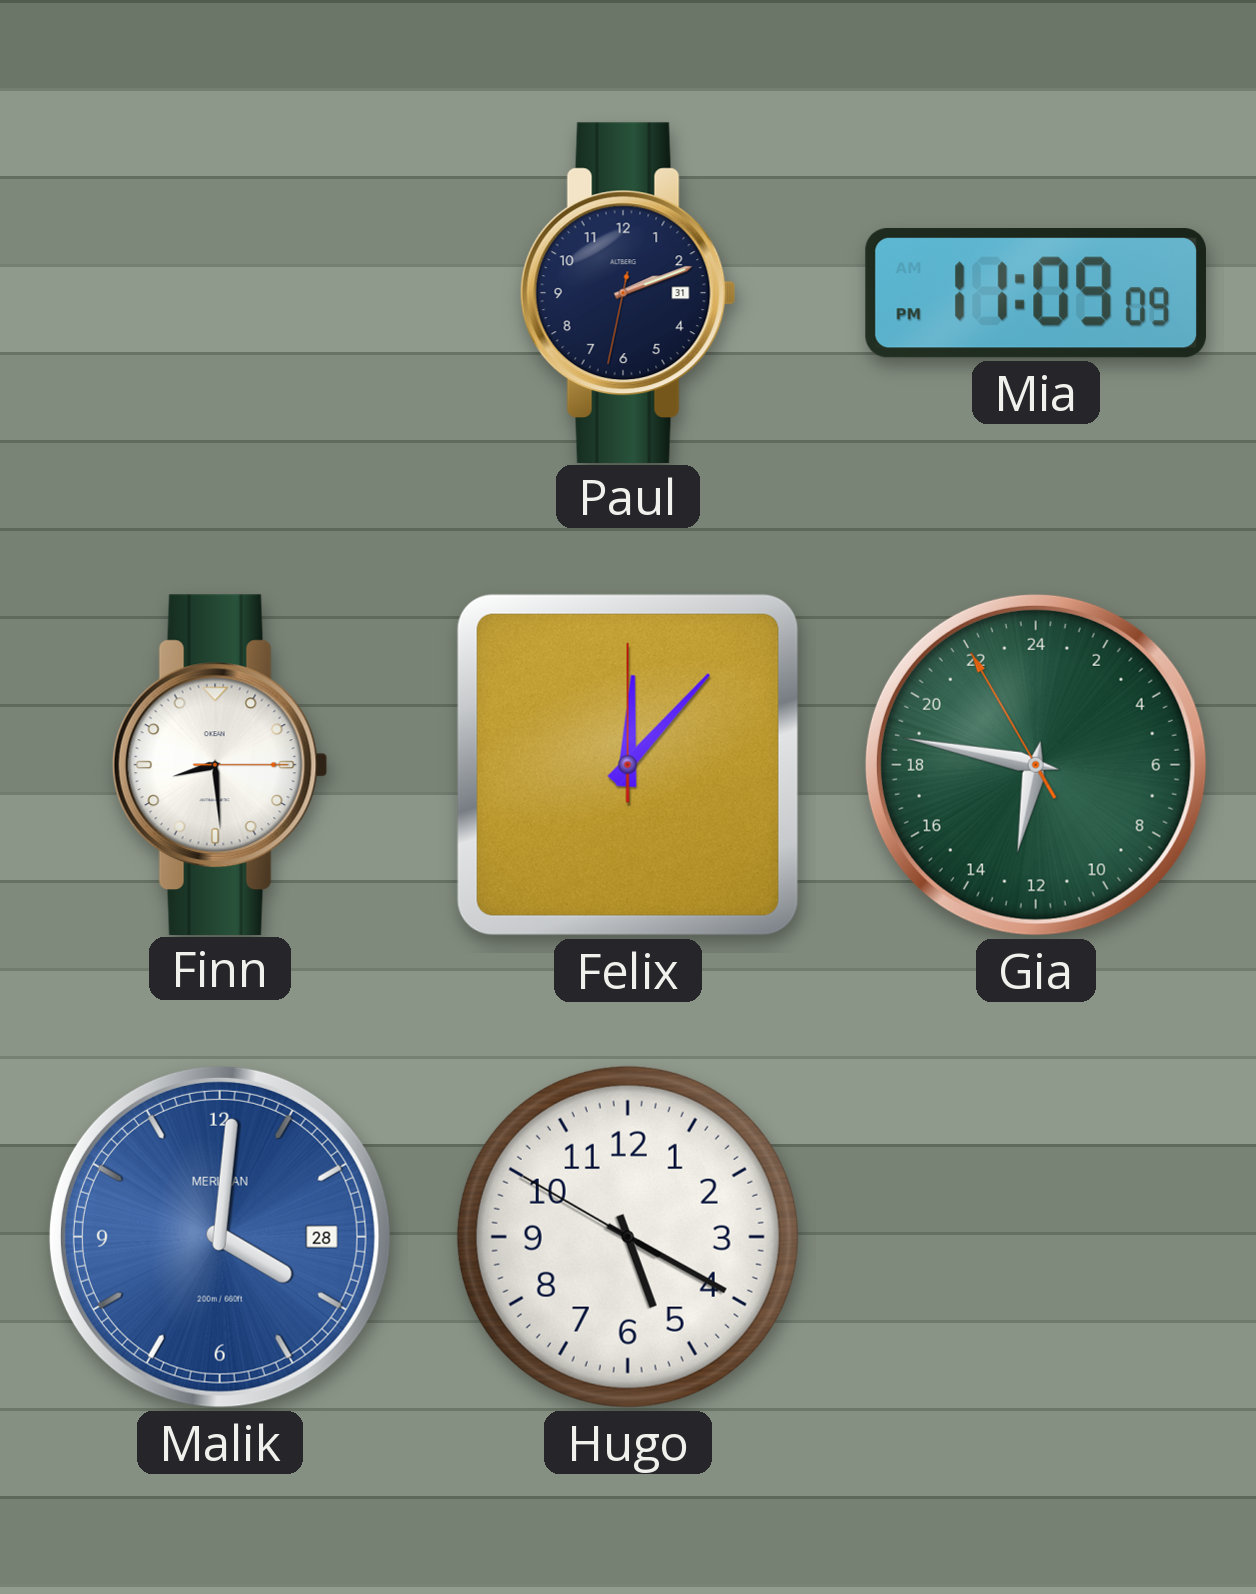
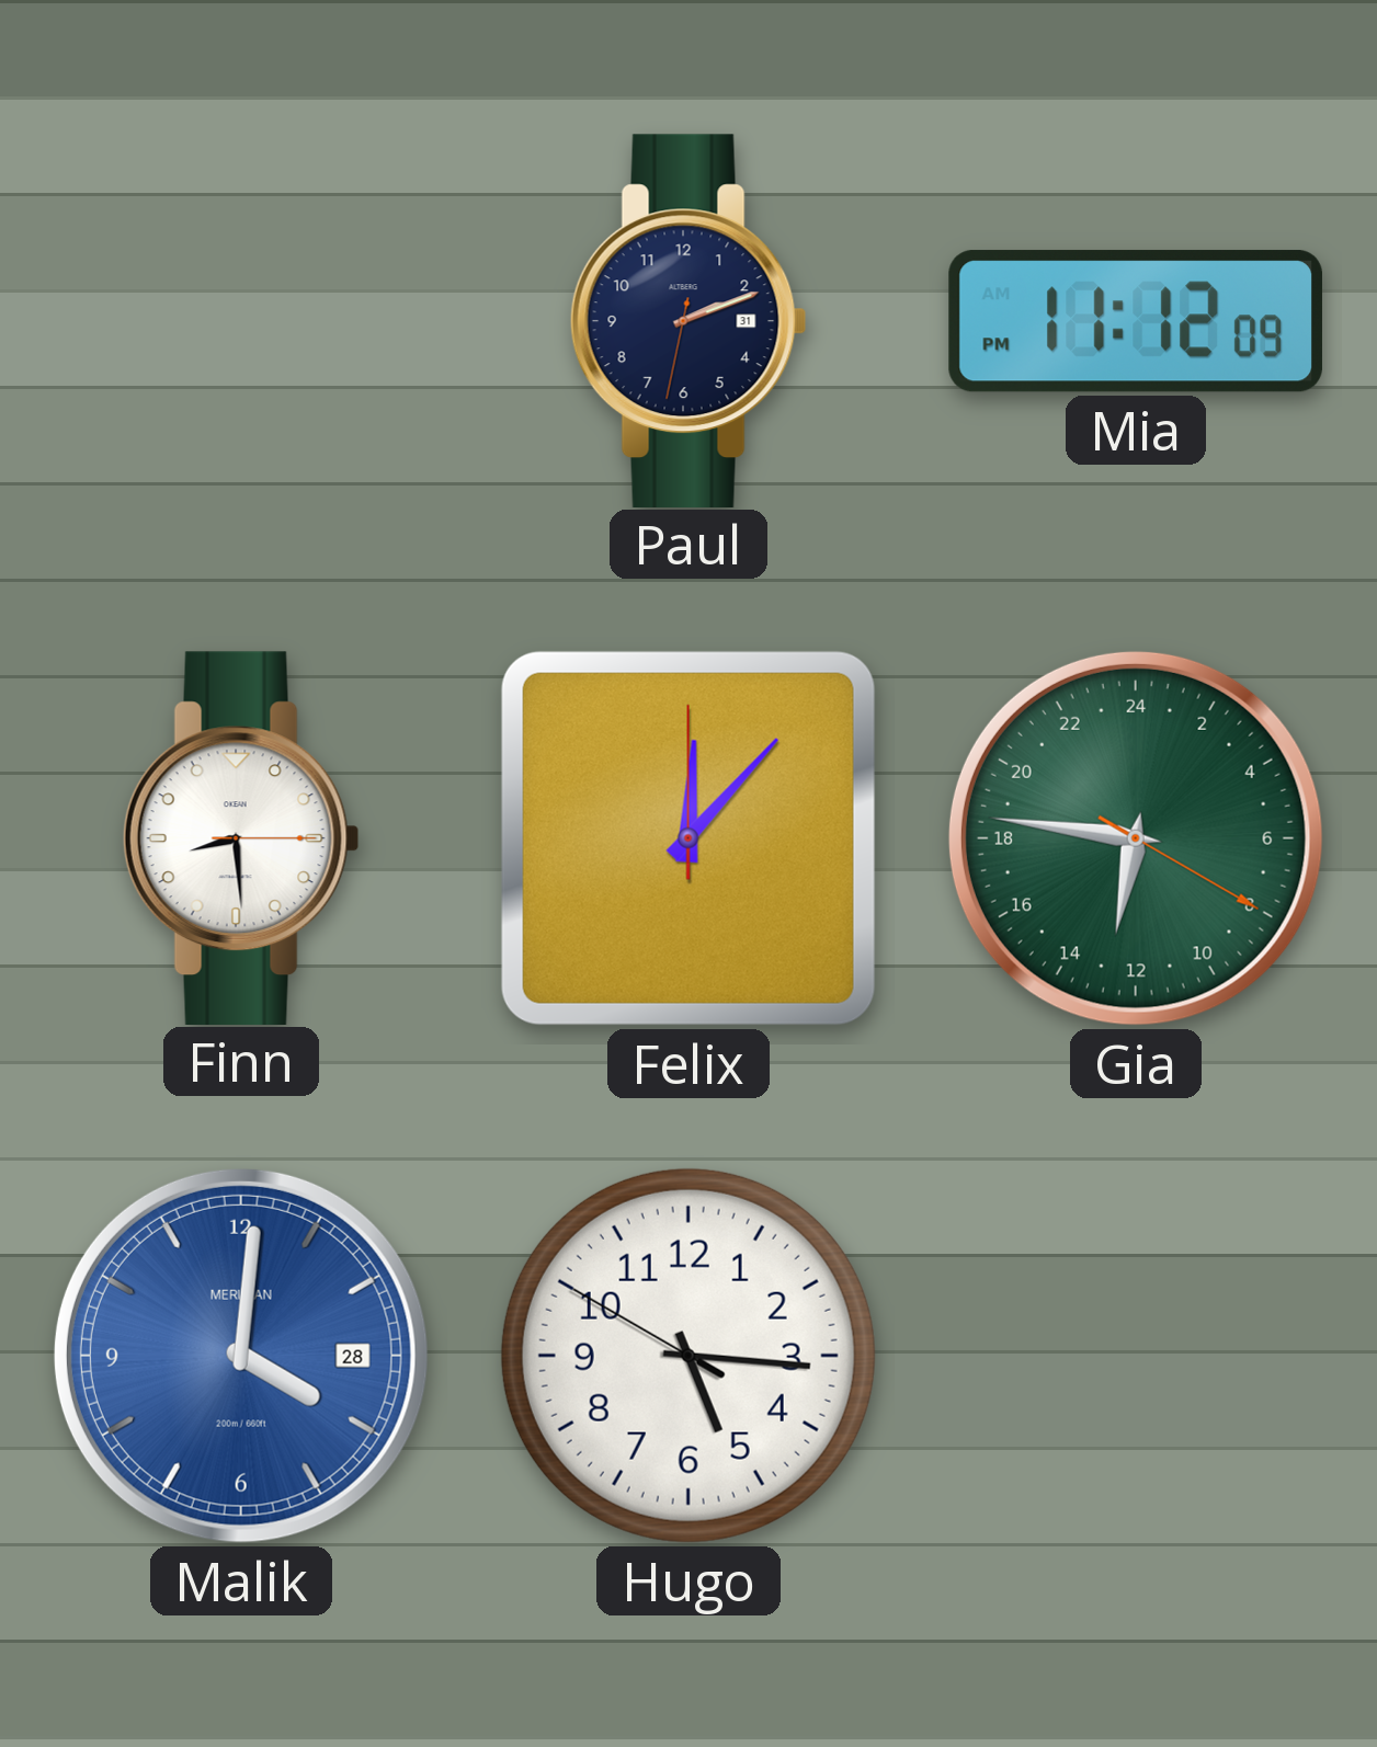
Mia: 11:09 -> 11:12
Gia: 12:46:55 -> 12:46:20
Hugo: 5:19 -> 5:15
